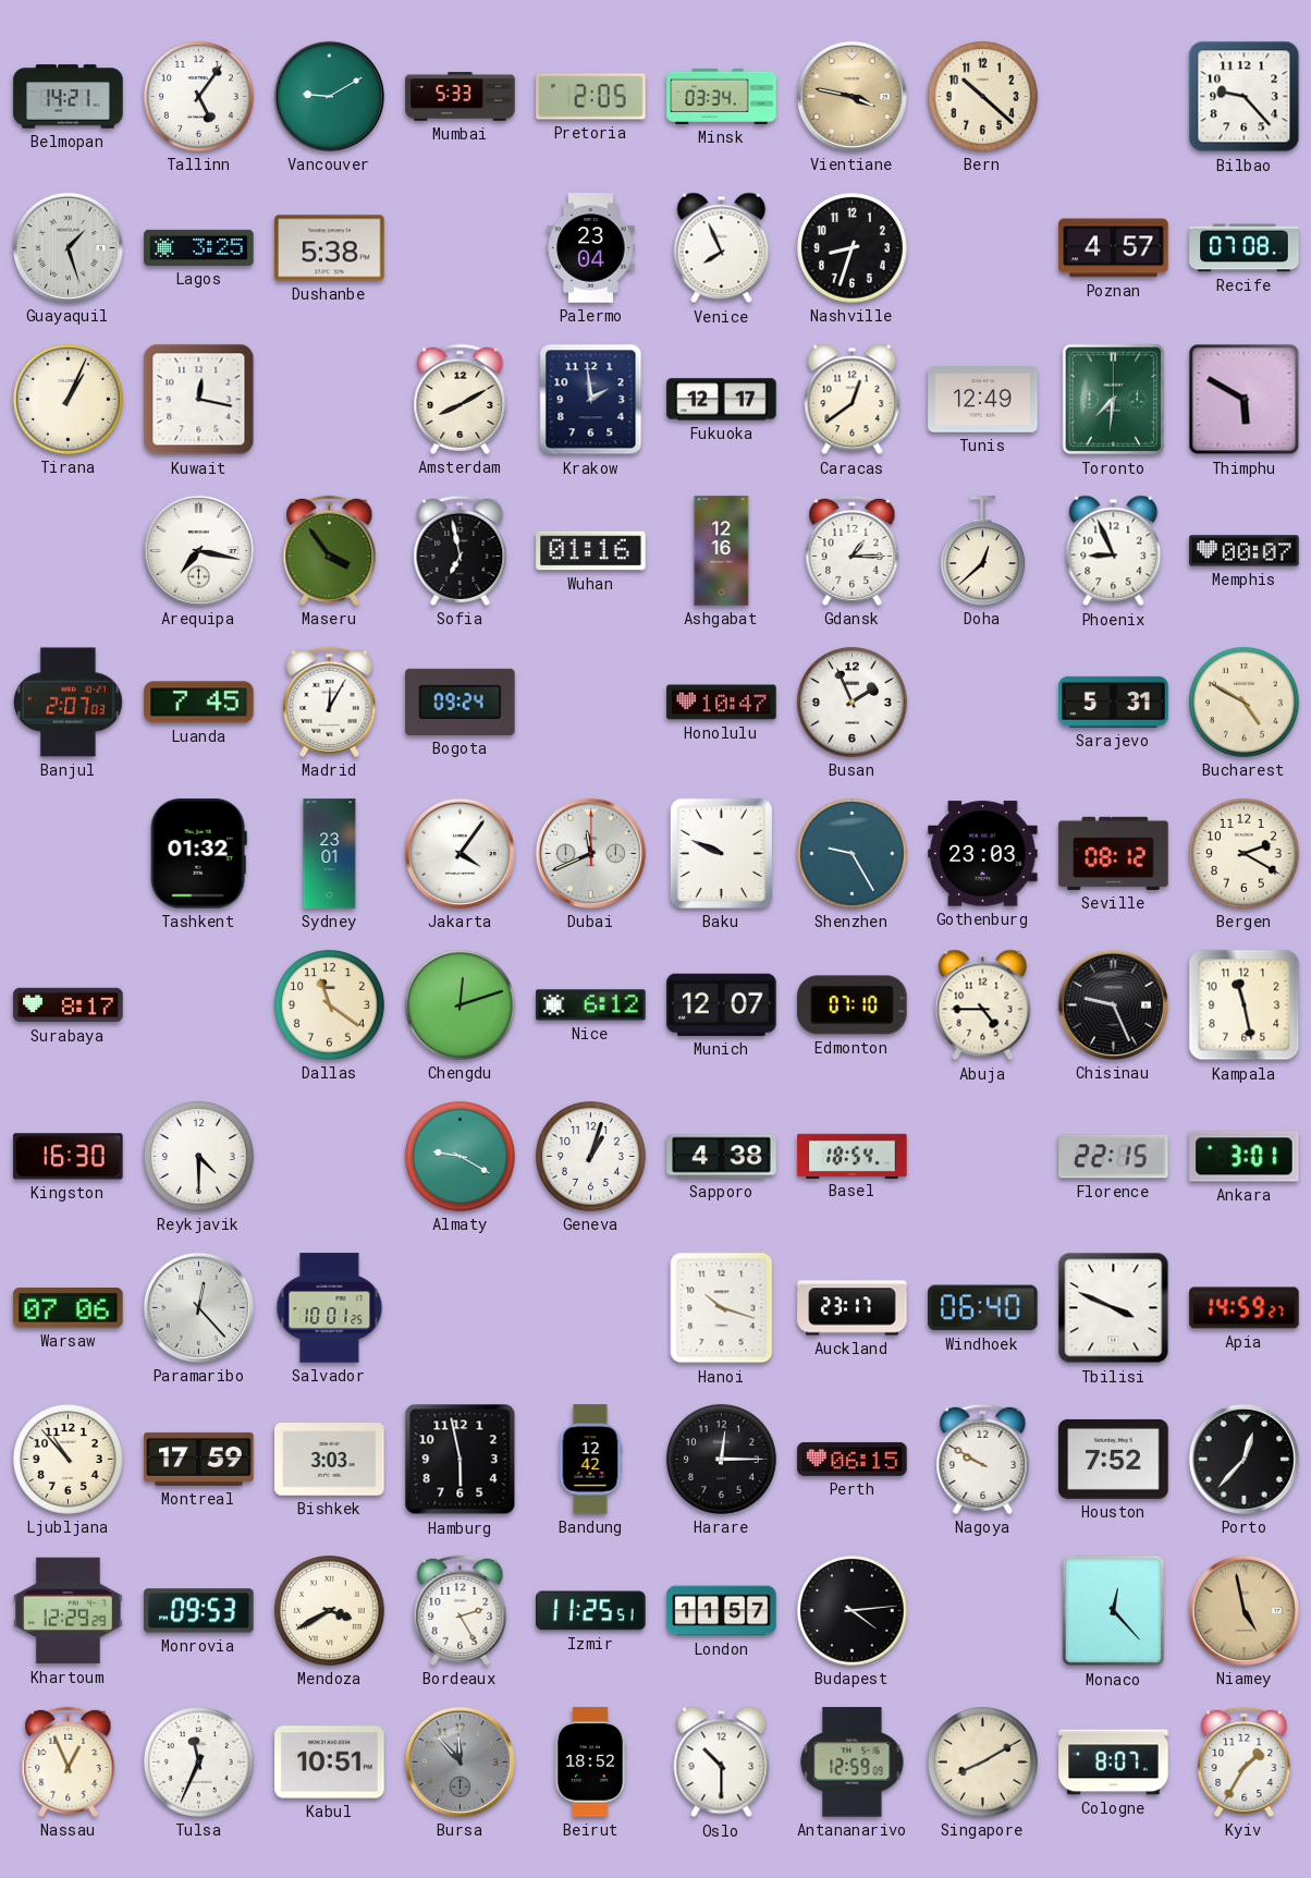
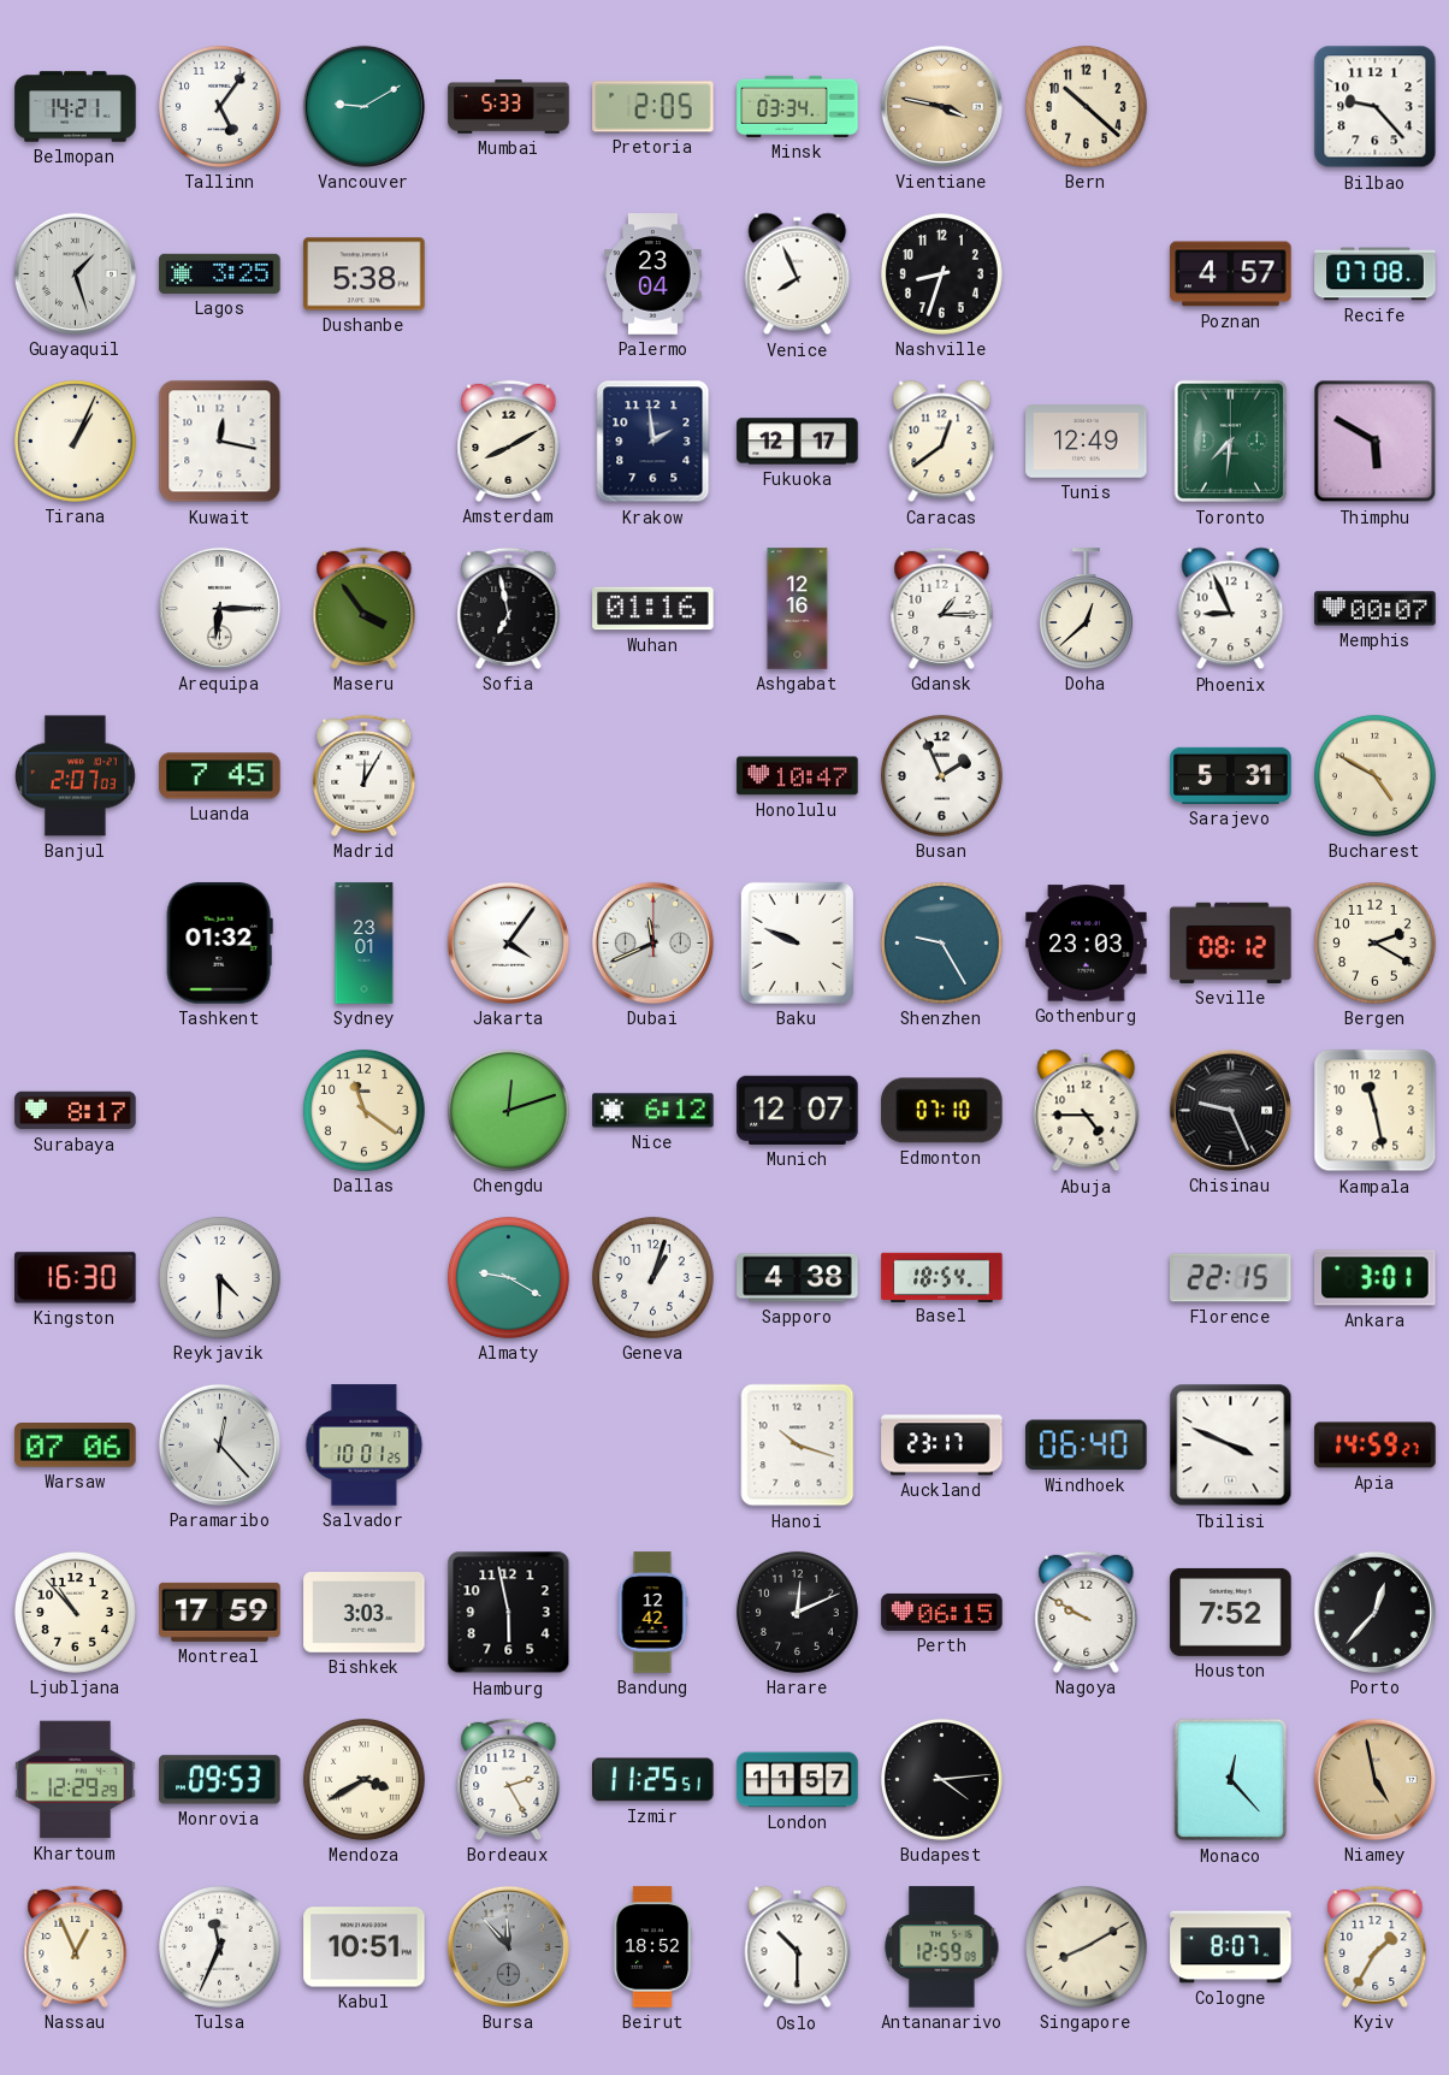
Arequipa: 7:17 -> 6:15
Bogota: 09:24 -> none
Harare: 12:15 -> 12:11
